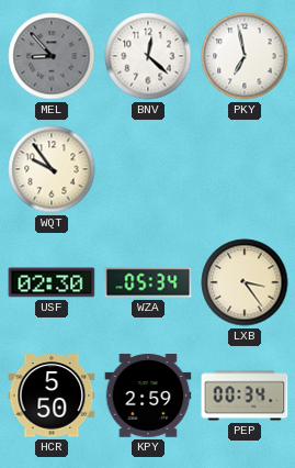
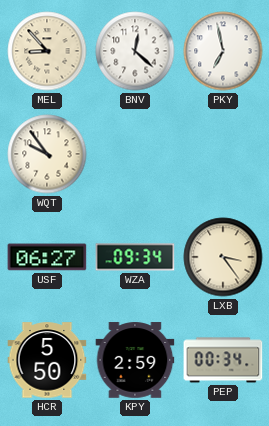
MEL dial: grey -> cream
USF: 02:30 -> 06:27
WZA: 05:34 -> 09:34
